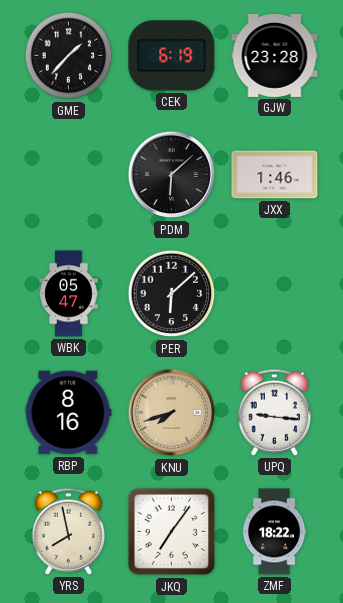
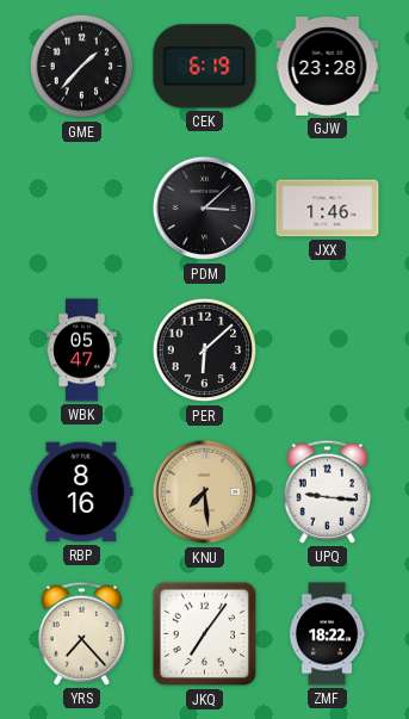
PDM: 6:08 -> 3:08
KNU: 7:42 -> 7:29
YRS: 7:58 -> 7:23
